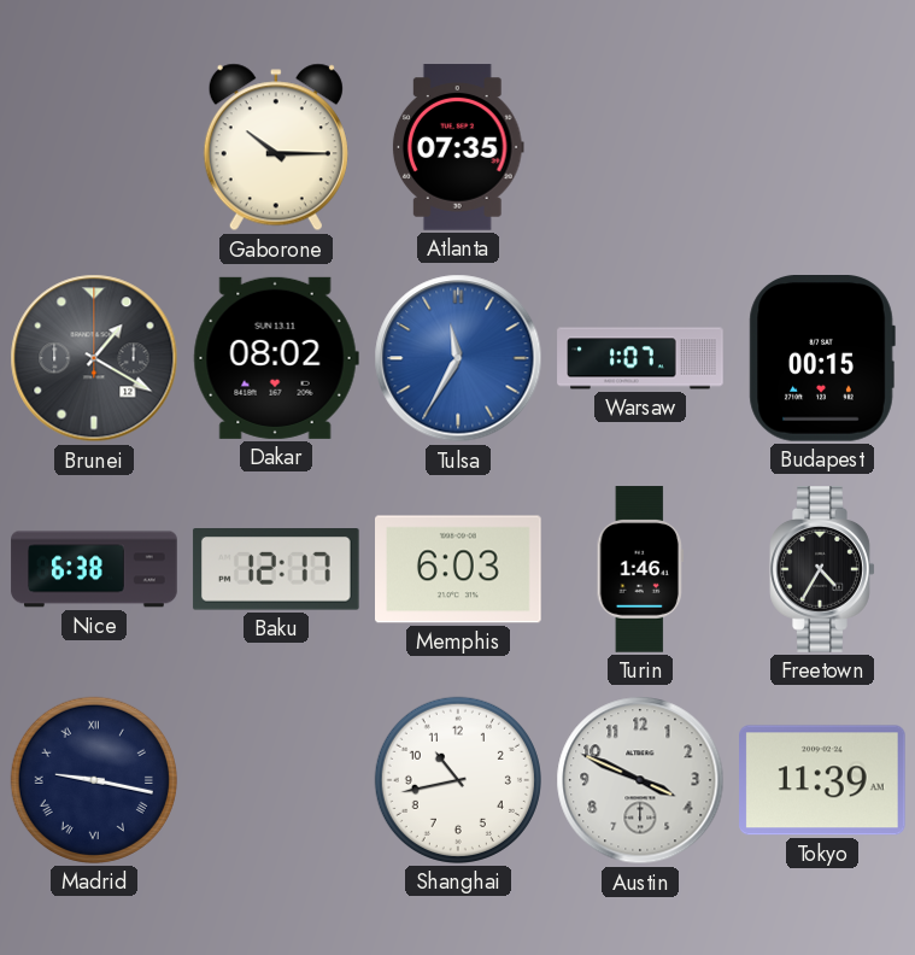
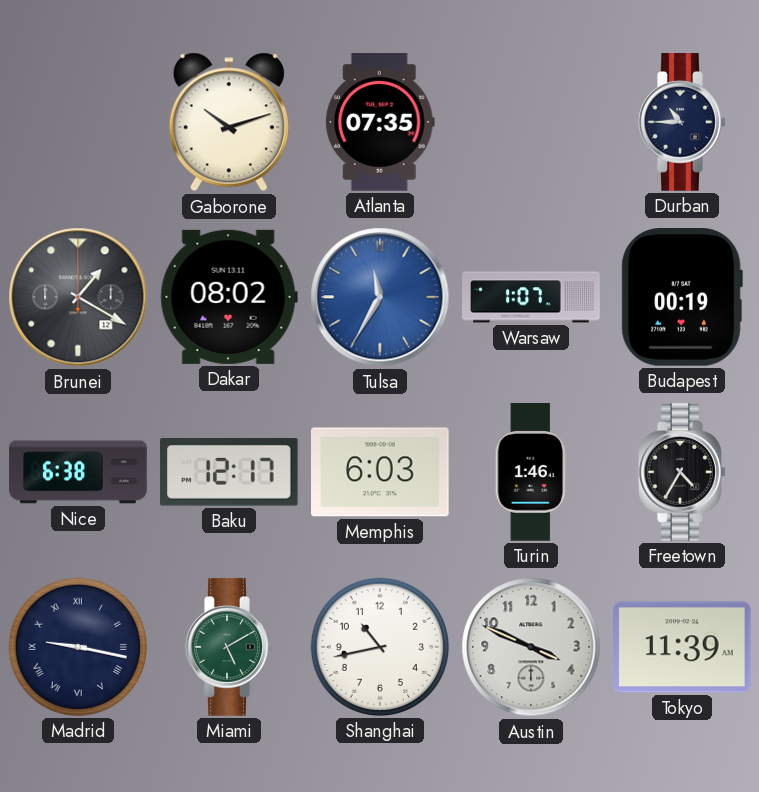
Gaborone: 10:15 -> 10:12
Durban: none -> 10:45
Budapest: 00:15 -> 00:19
Miami: none -> 5:10
